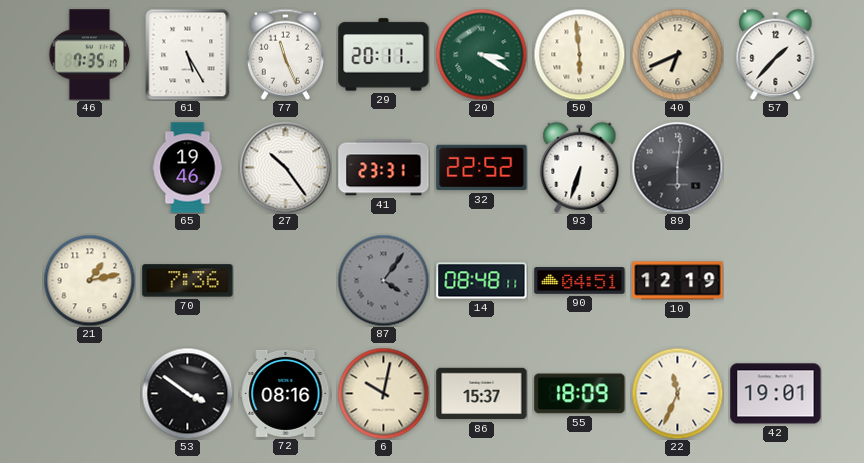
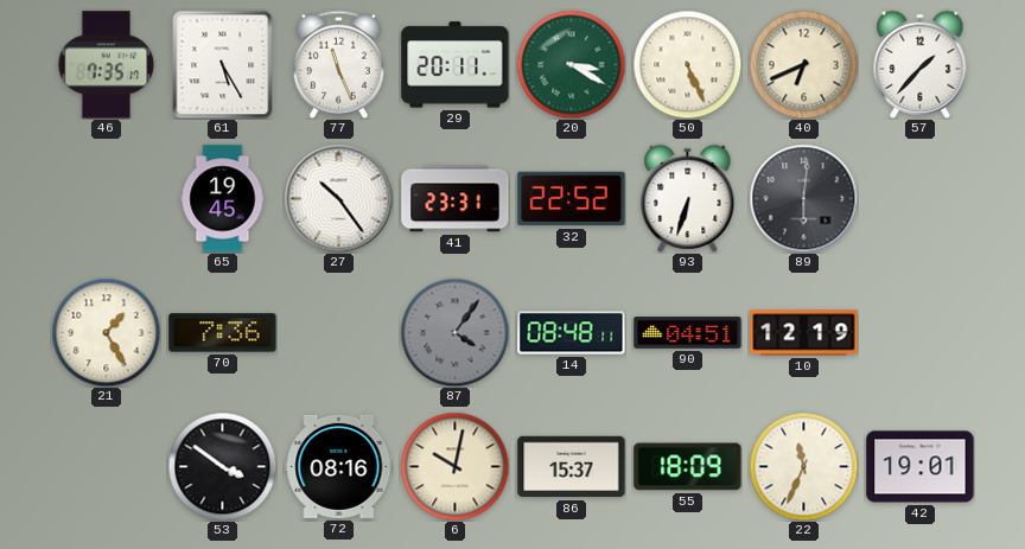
50: 5:59 -> 5:26
65: 19:46 -> 19:45
21: 1:13 -> 1:25
